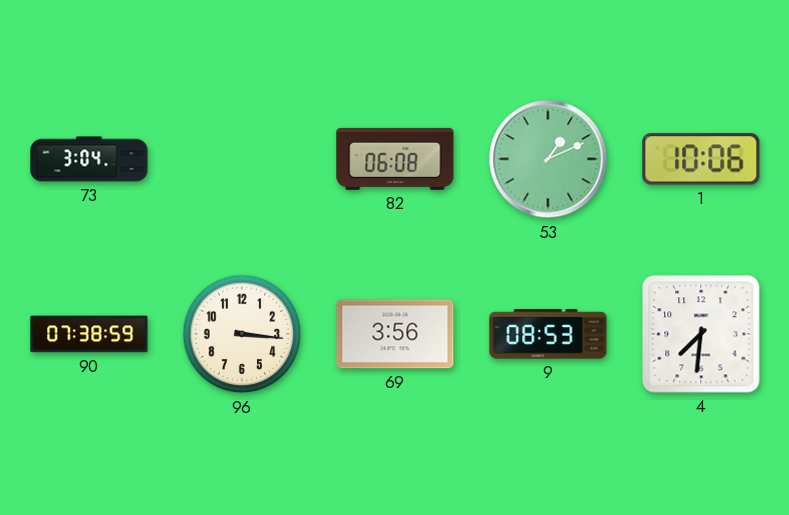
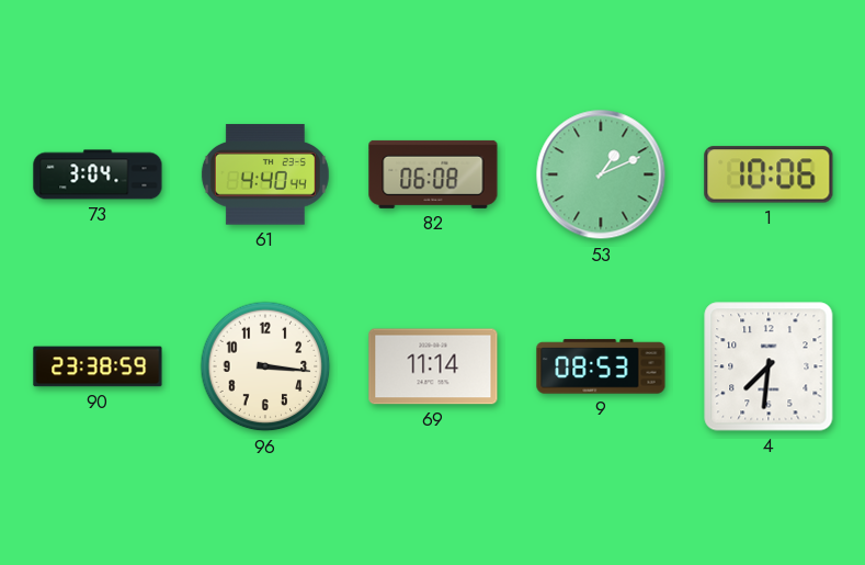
61: none -> 4:40
90: 07:38 -> 23:38
69: 3:56 -> 11:14
